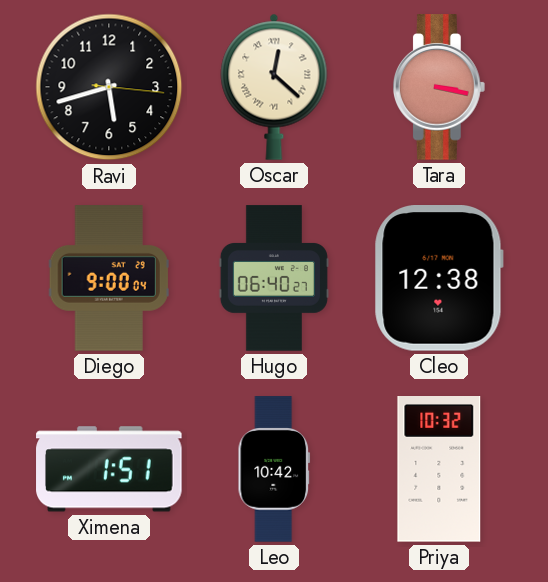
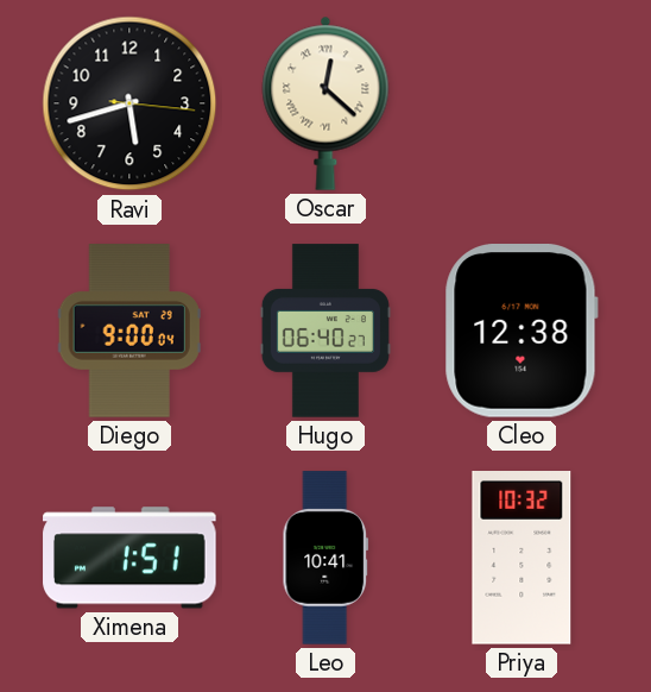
Tara: 3:17 -> none
Leo: 10:42 -> 10:41
